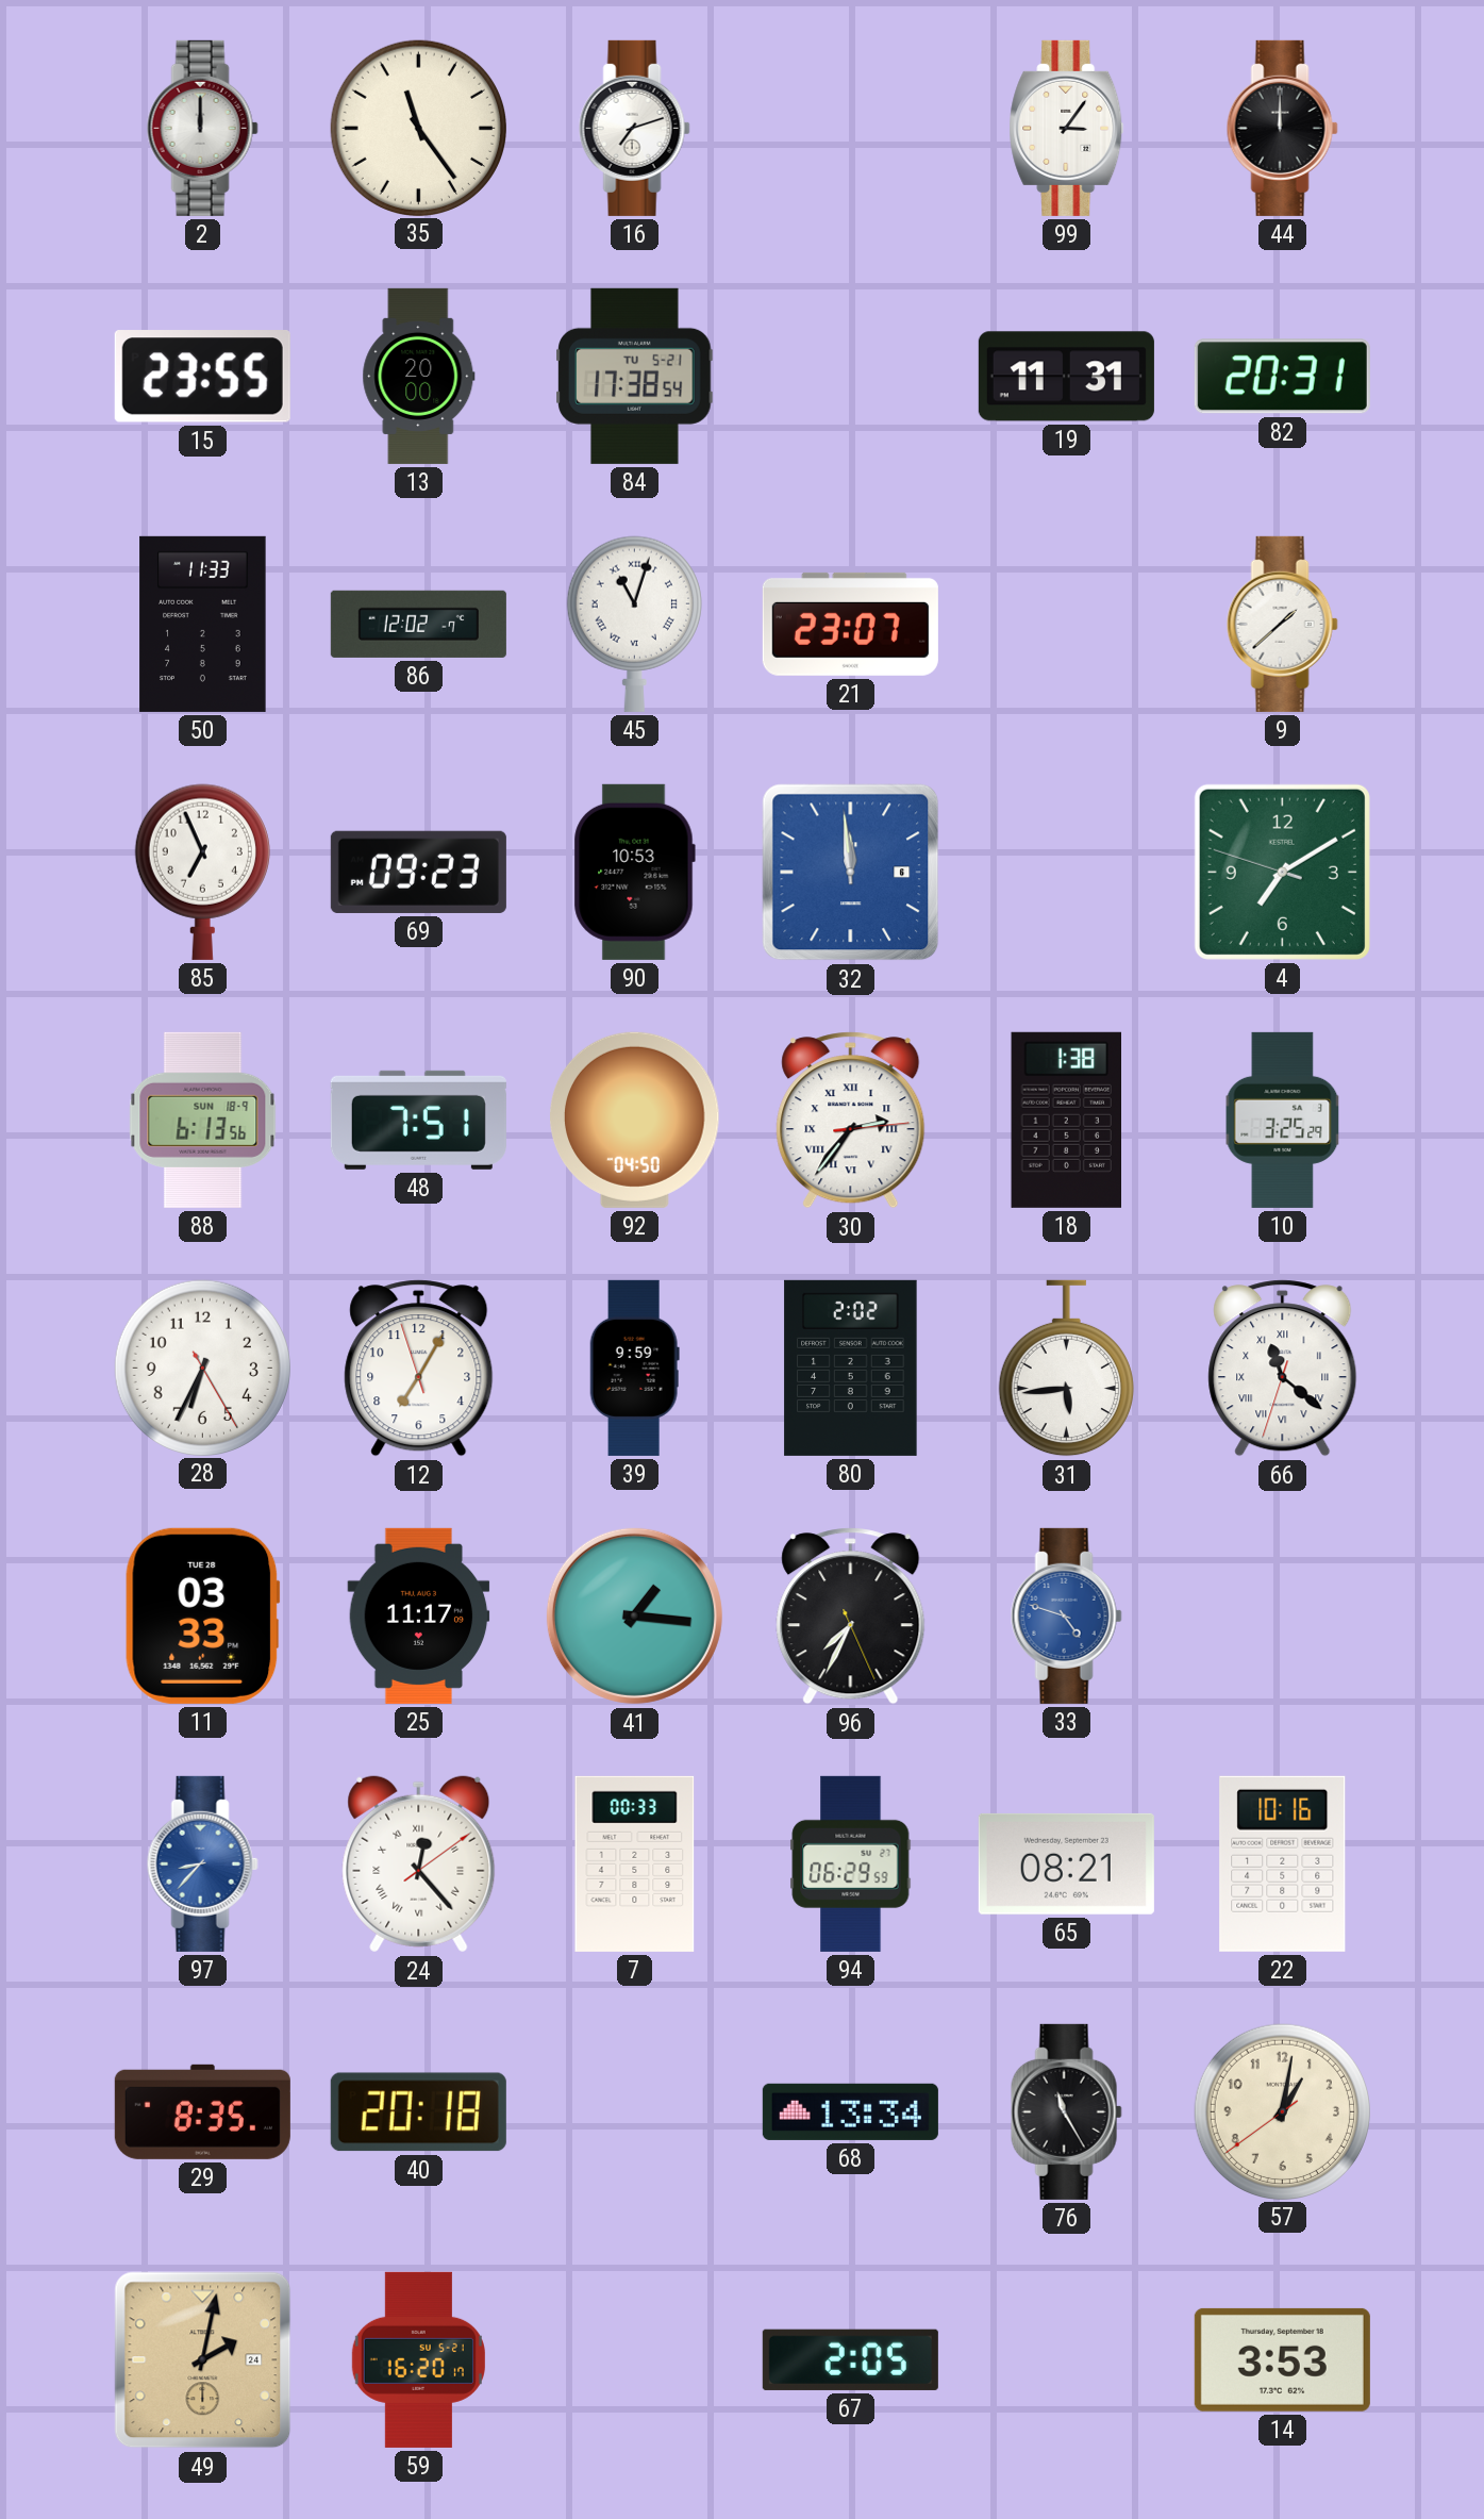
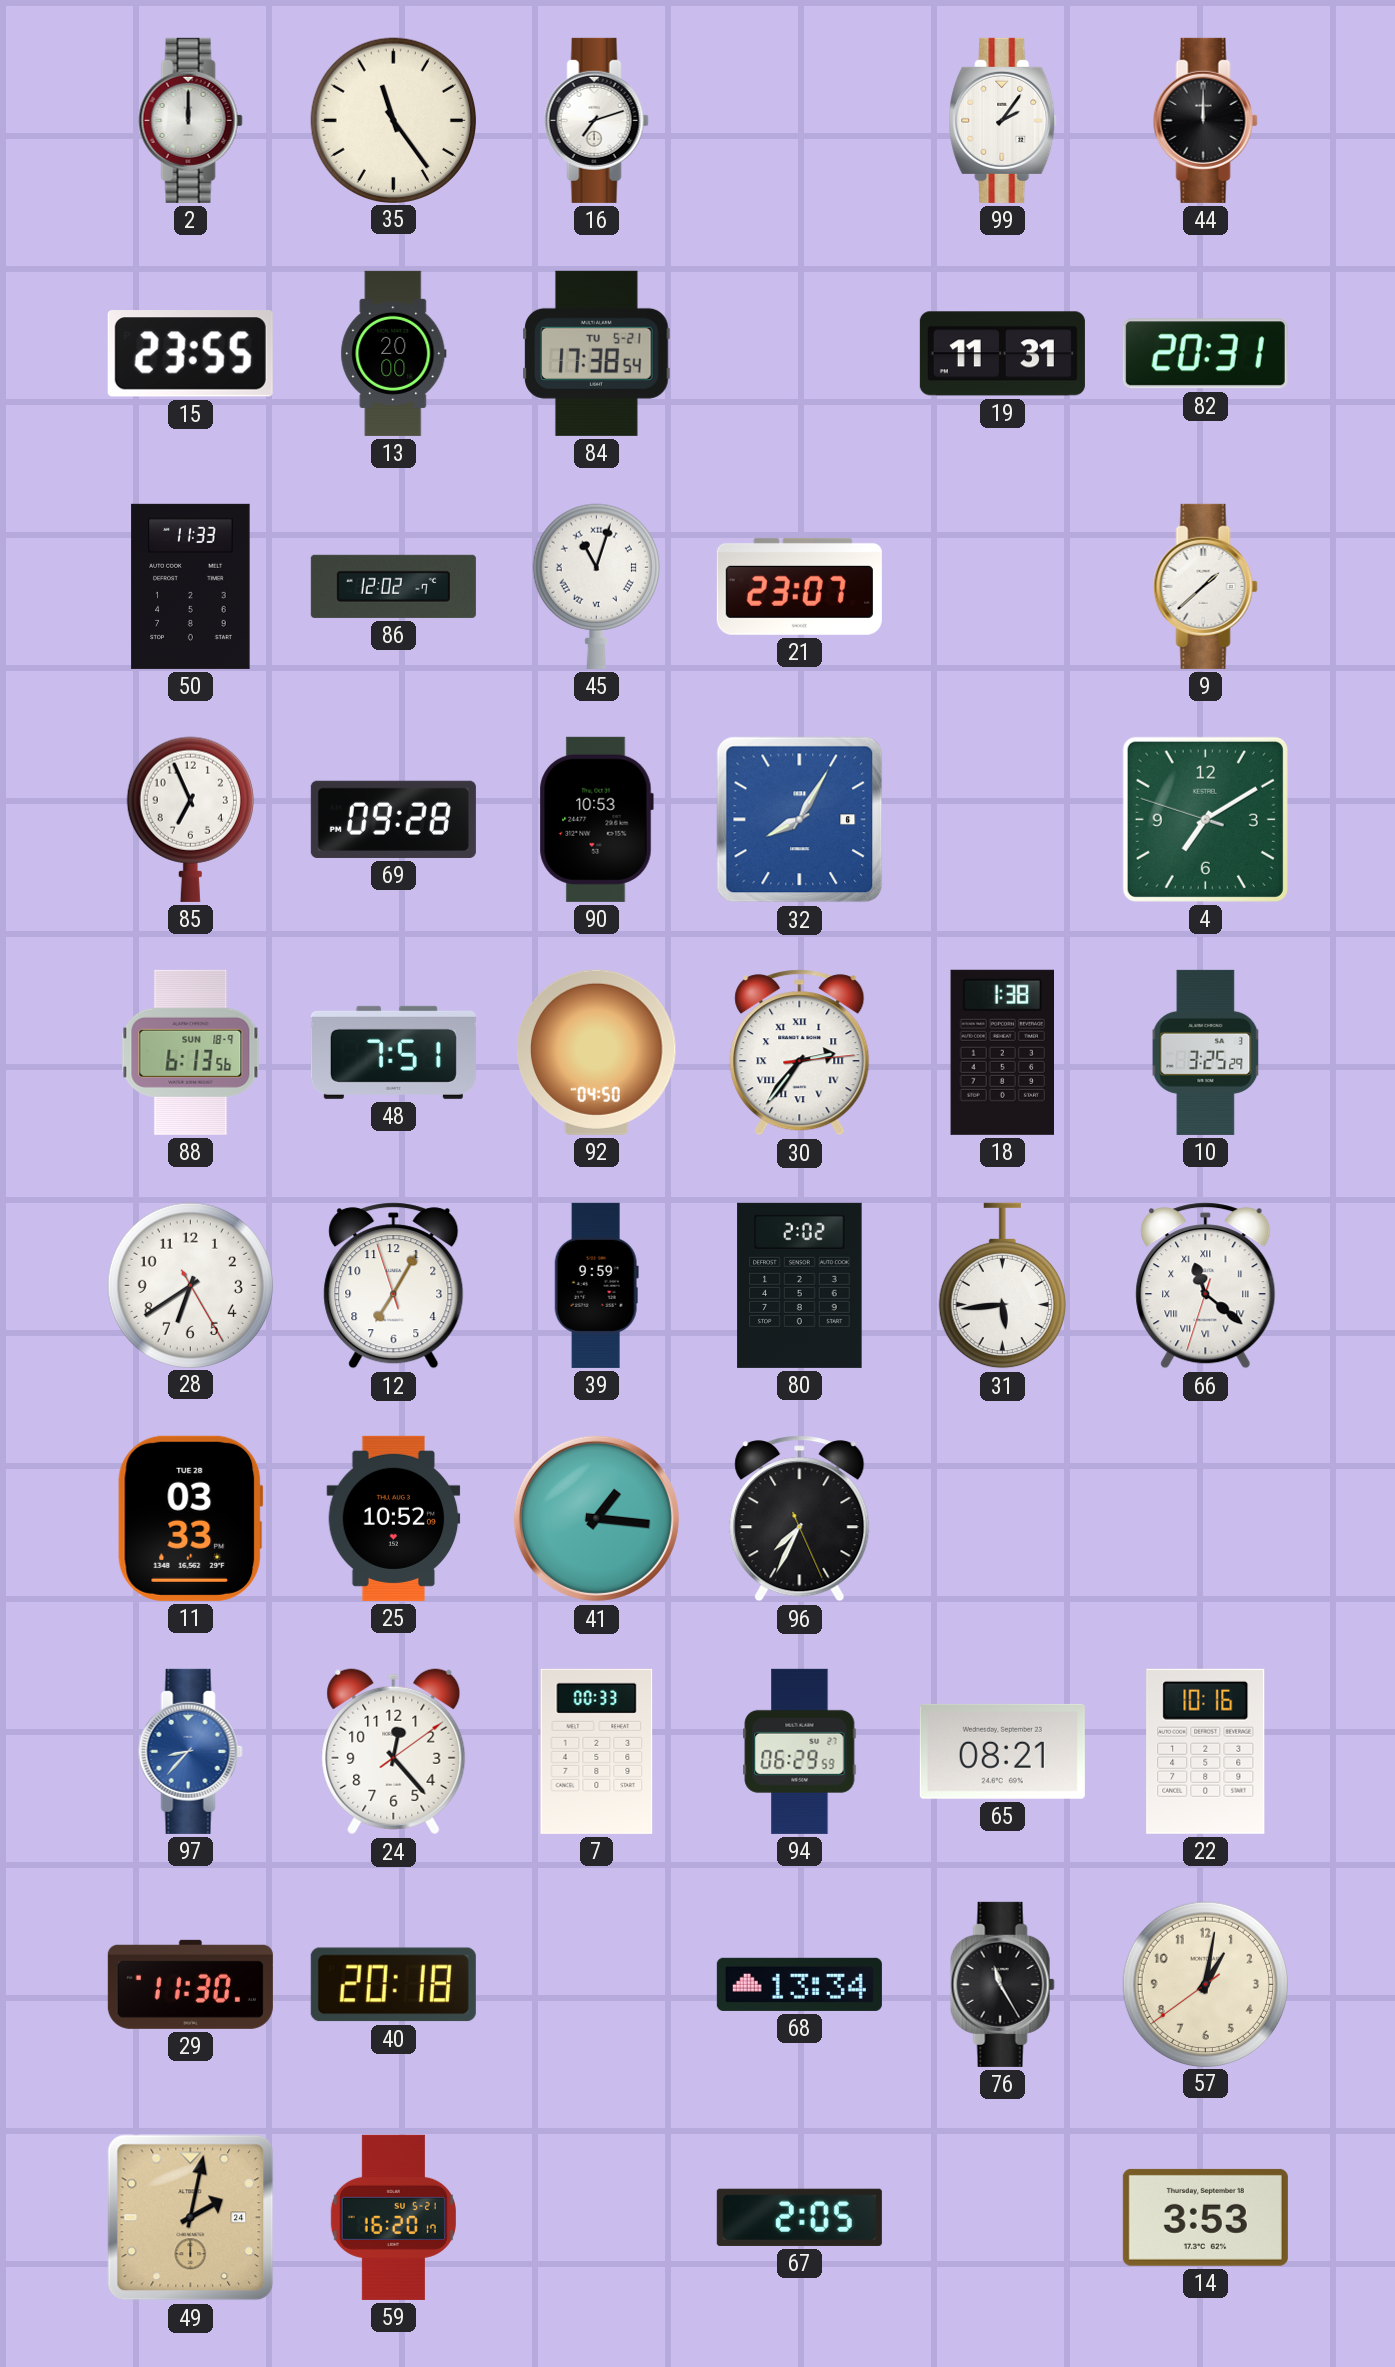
99: 3:06 -> 2:06
69: 09:23 -> 09:28
32: 11:59 -> 8:05
28: 6:34 -> 6:39
25: 11:17 -> 10:52
33: 4:48 -> none
24 numerals: Roman -> Arabic
29: 8:35 -> 11:30
